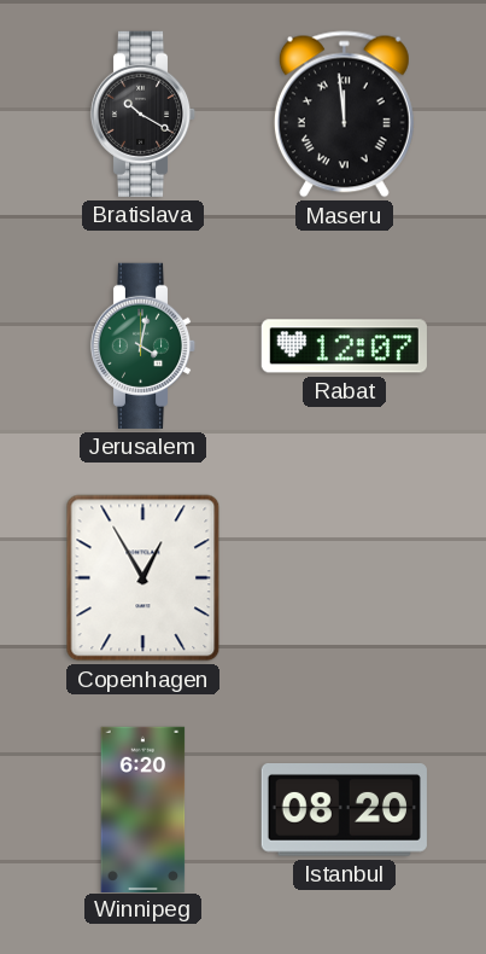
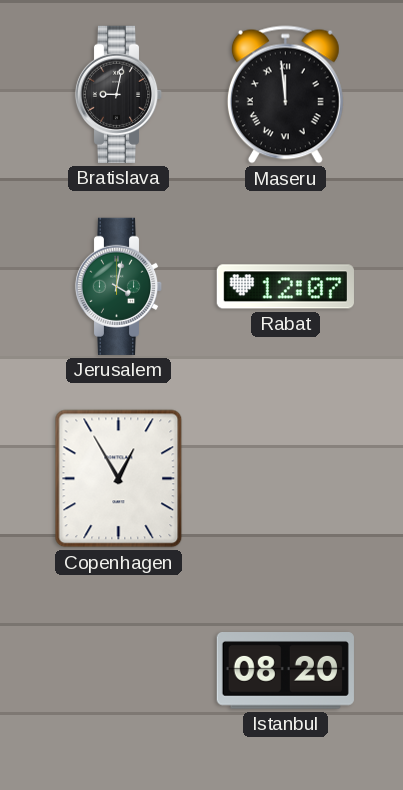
Bratislava: 10:20 -> 9:02
Winnipeg: 6:20 -> none
